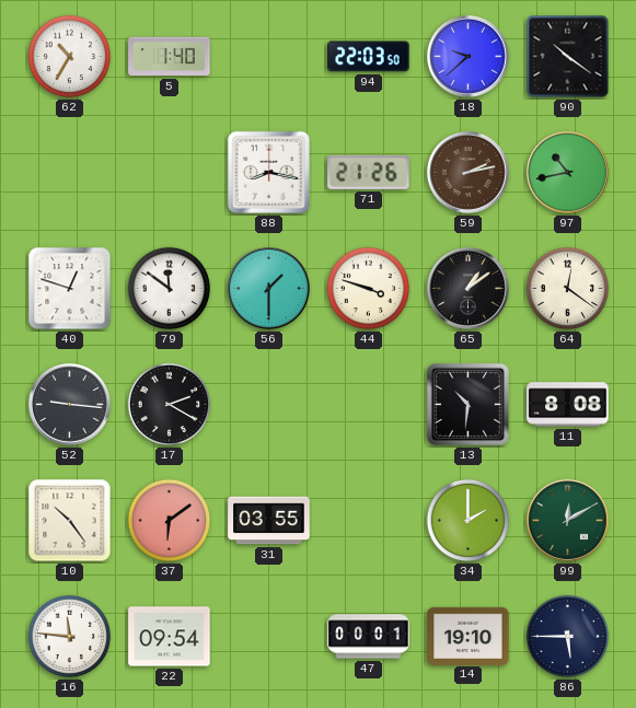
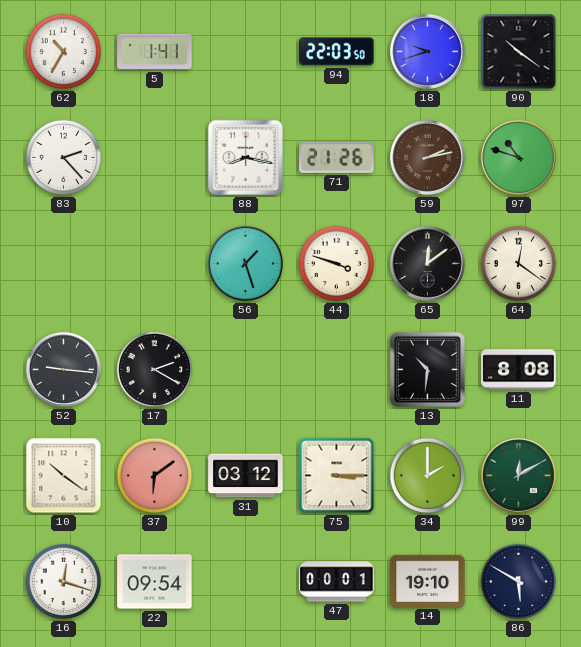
5: 1:40 -> 1:41
18: 9:38 -> 9:42
83: none -> 2:23
97: 10:43 -> 10:48
40: 12:48 -> none
79: 11:51 -> none
56: 1:30 -> 1:27
65: 1:09 -> 12:09
10: 10:24 -> 10:21
31: 03:55 -> 03:12
75: none -> 3:15
16: 11:46 -> 12:18
86: 5:45 -> 5:50
